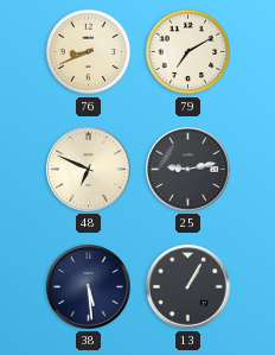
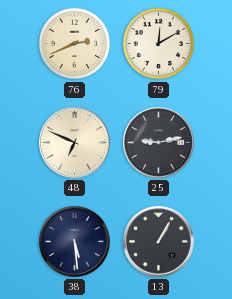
76: 8:41 -> 2:41
79: 7:10 -> 12:10
